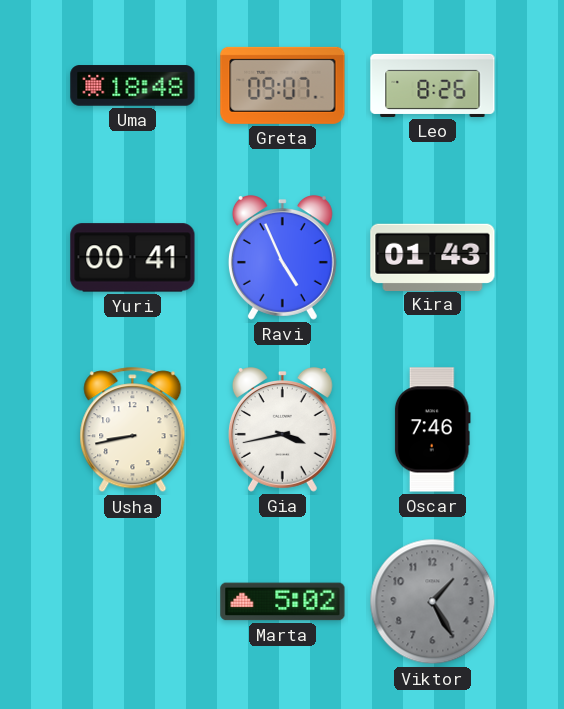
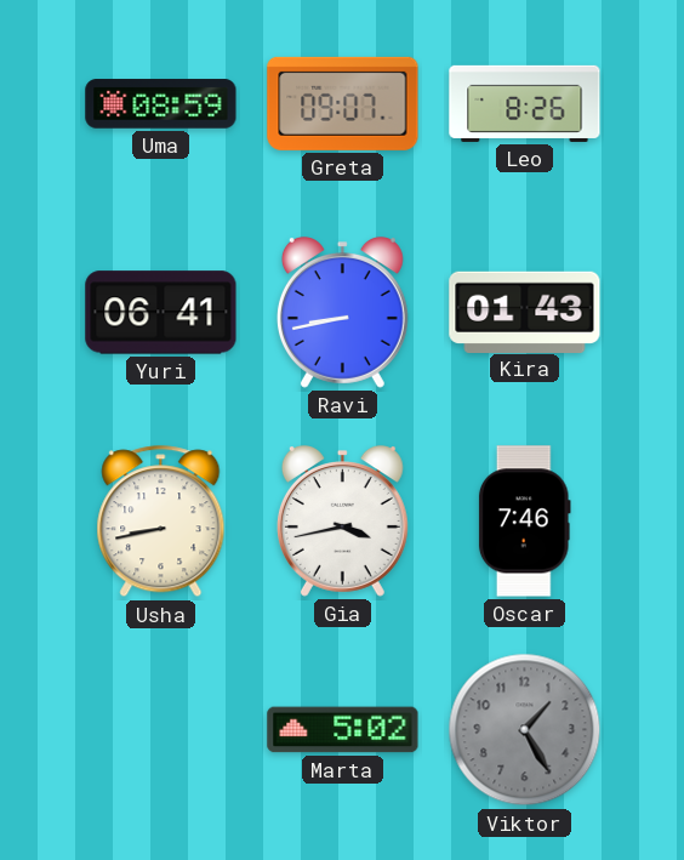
Uma: 18:48 -> 08:59
Yuri: 00:41 -> 06:41
Ravi: 4:56 -> 8:43
